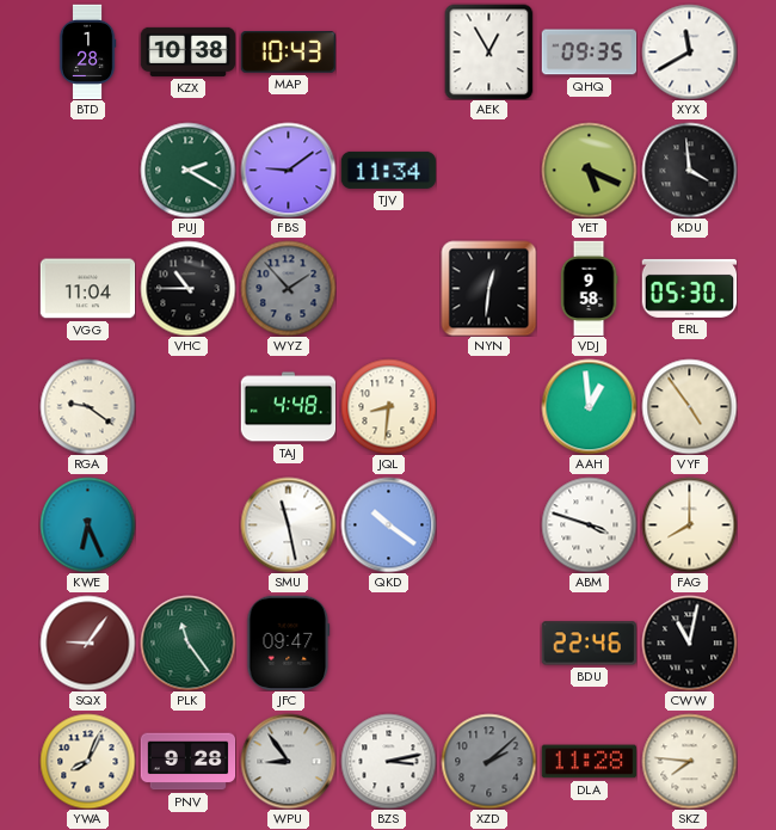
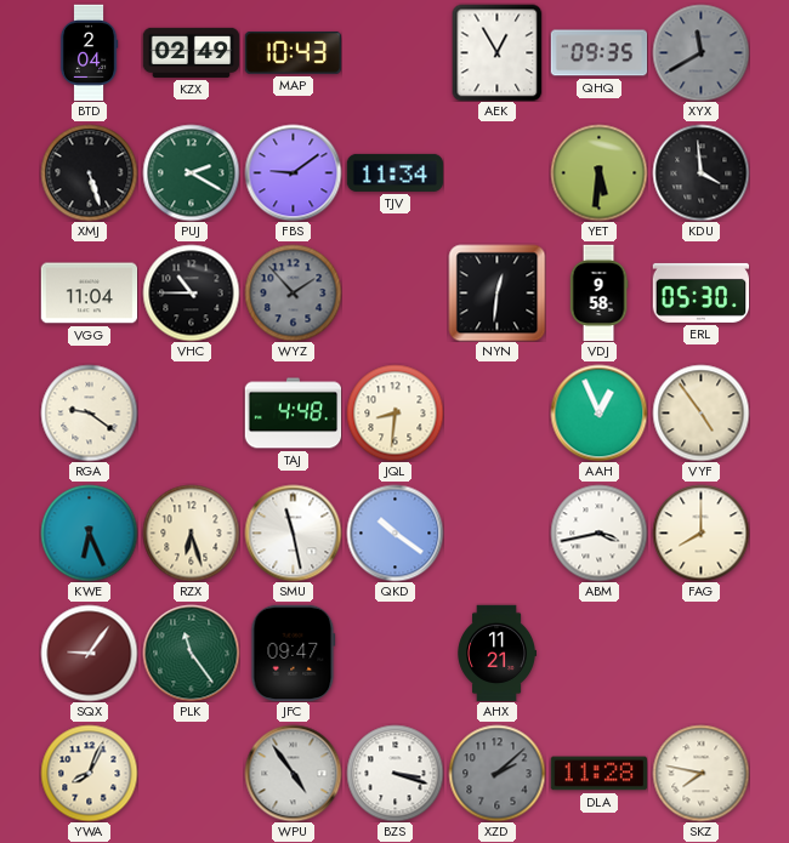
BTD: 1:28 -> 2:04
KZX: 10:38 -> 02:49
XYX dial: white -> grey
XMJ: none -> 5:27
YET: 5:19 -> 5:31
AAH: 12:59 -> 12:56
RZX: none -> 6:27
ABM: 3:48 -> 3:43
AHX: none -> 11:21
BDU: 22:46 -> none
CWW: 11:02 -> none
PNV: 9:28 -> none
WPU: 8:54 -> 4:54
BZS: 3:13 -> 3:18
SKZ: 7:46 -> 7:47
